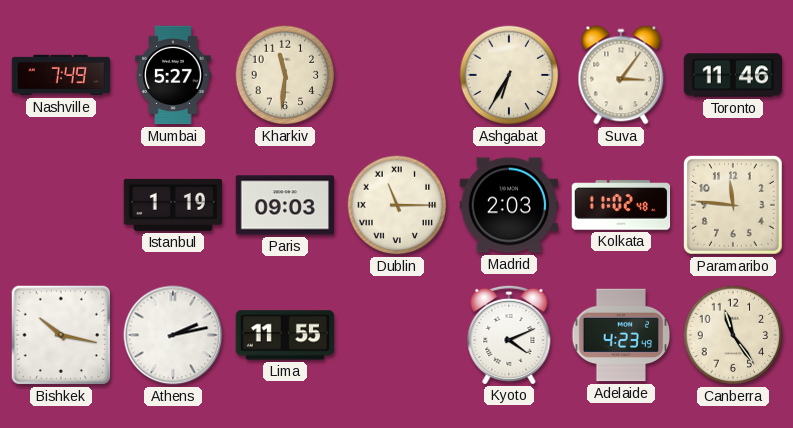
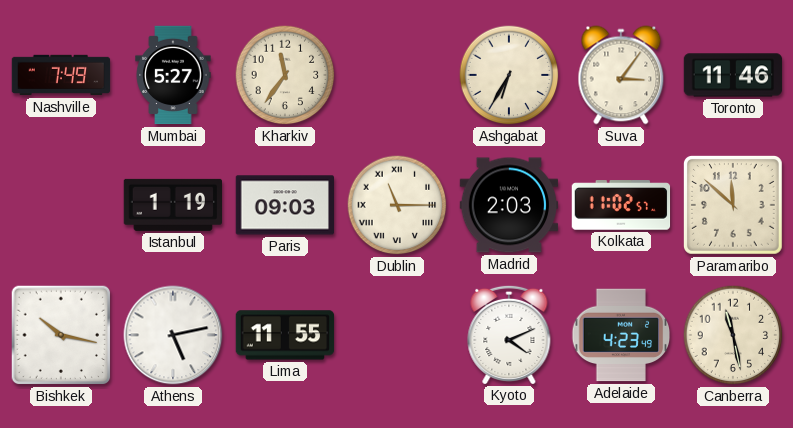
Kharkiv: 11:31 -> 11:36
Kolkata: 11:02:48 -> 11:02:57
Paramaribo: 11:46 -> 11:52
Athens: 2:13 -> 5:13
Canberra: 11:24 -> 11:28
